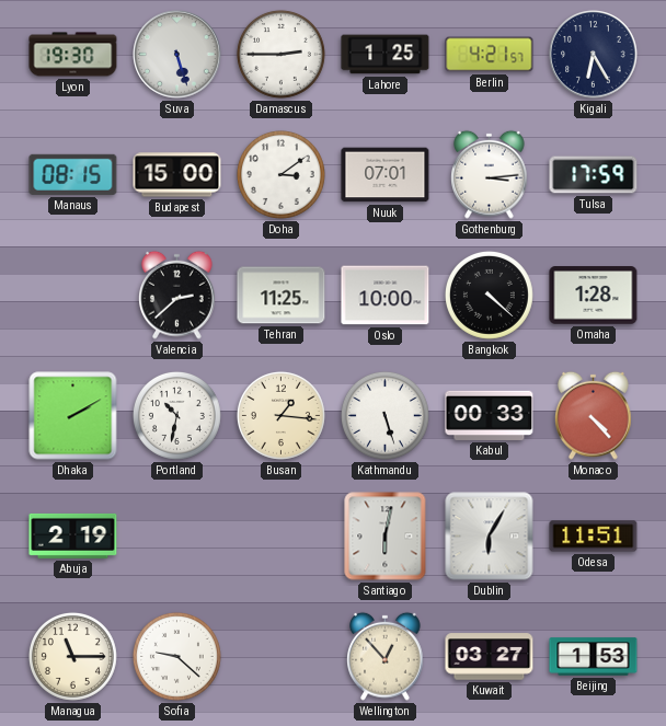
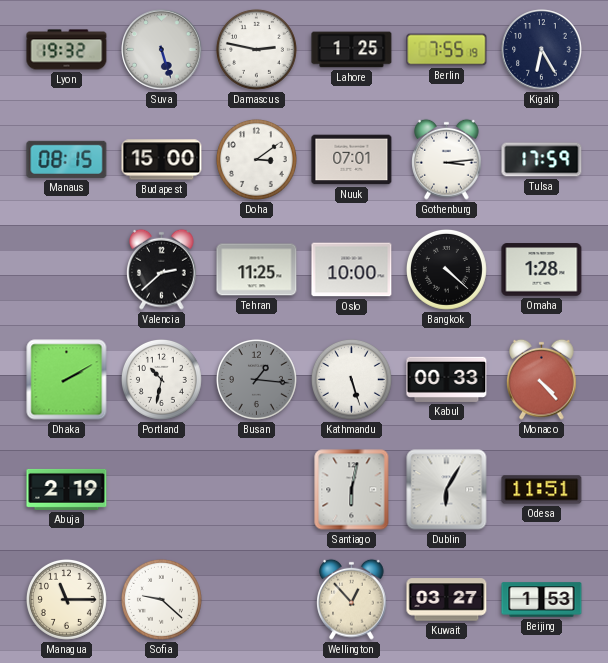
Lyon: 19:30 -> 19:32
Damascus: 2:45 -> 2:47
Berlin: 4:21 -> 7:55
Busan dial: cream -> grey
